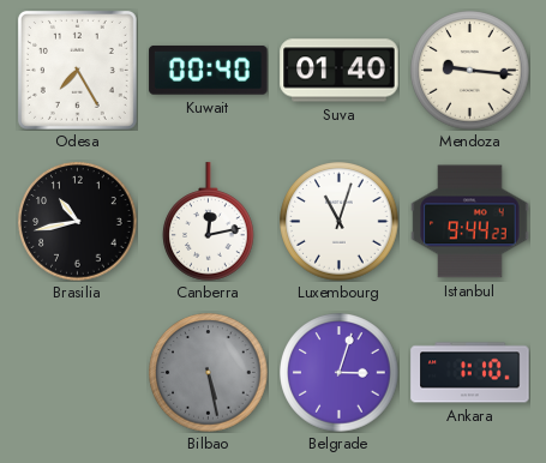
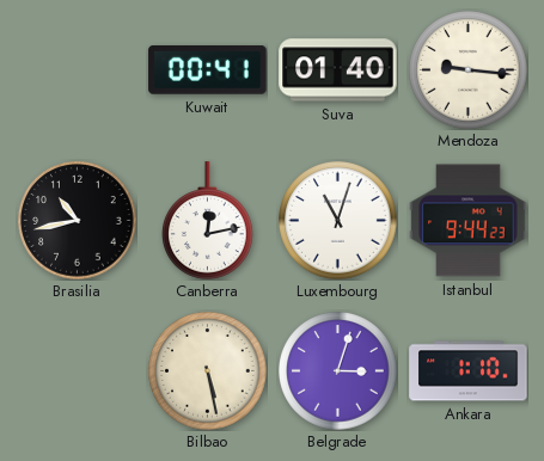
Odesa: 7:25 -> none
Kuwait: 00:40 -> 00:41
Bilbao dial: grey -> cream
